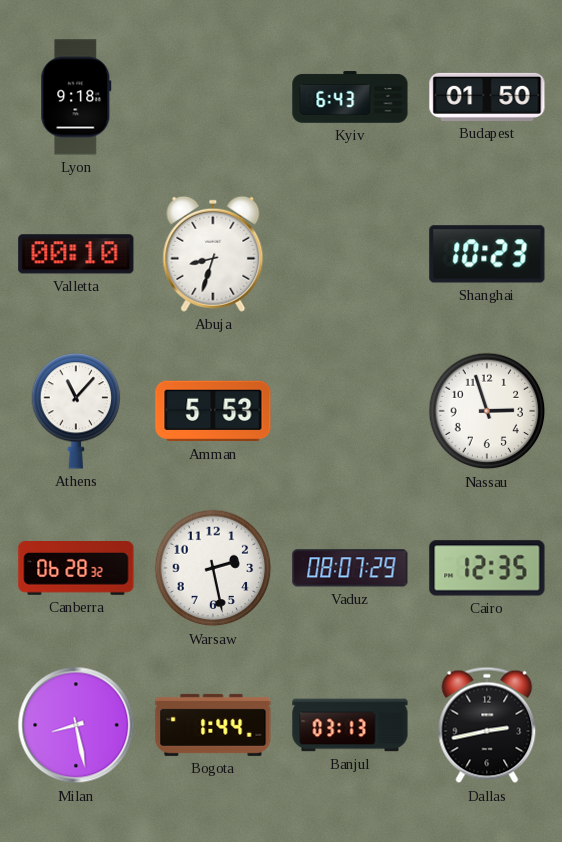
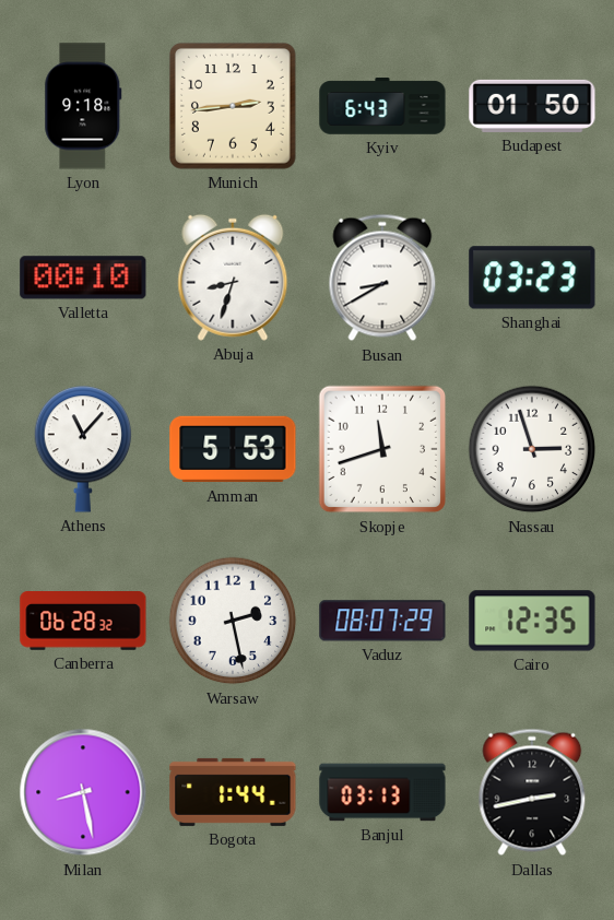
Munich: none -> 2:44
Busan: none -> 8:40
Shanghai: 10:23 -> 03:23
Skopje: none -> 11:42
